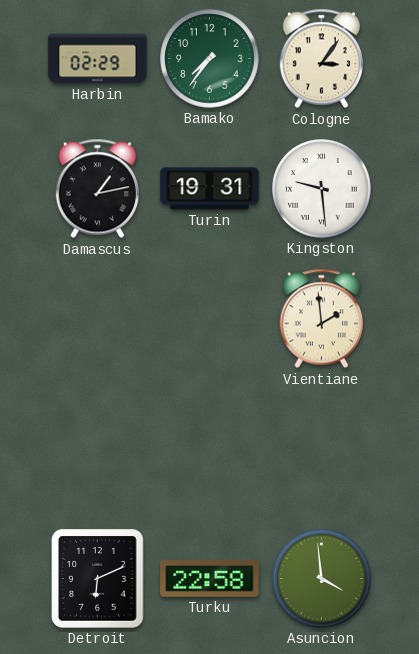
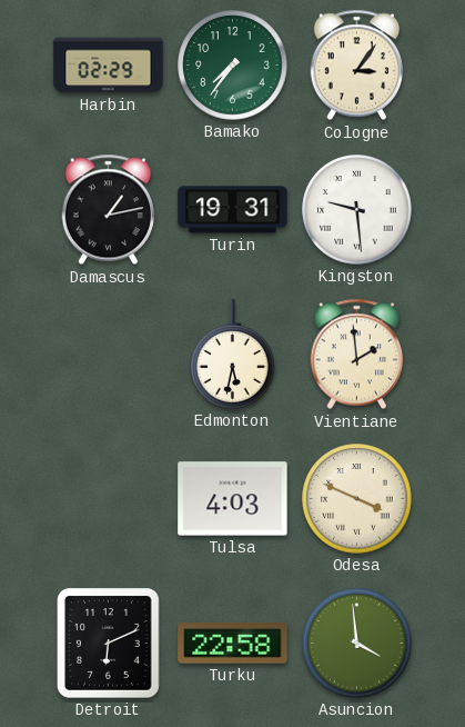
Edmonton: none -> 5:32
Tulsa: none -> 4:03
Odesa: none -> 3:49
